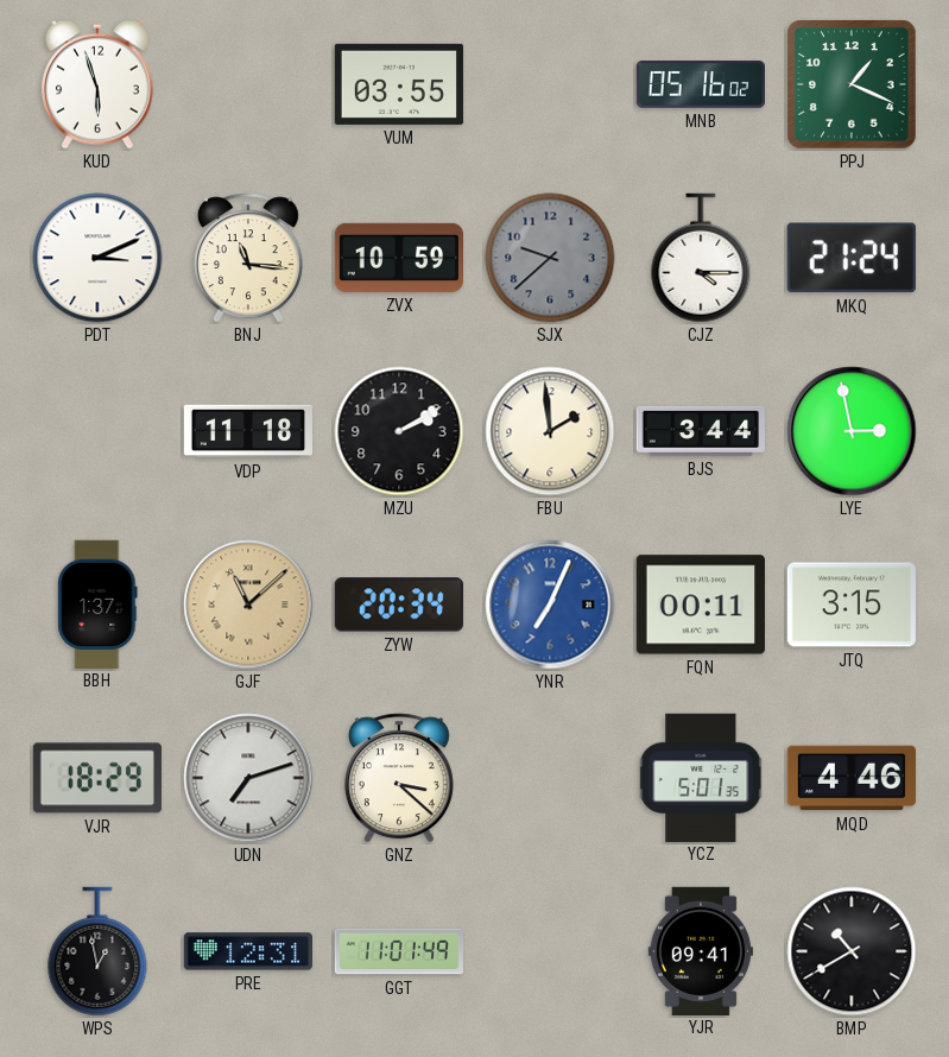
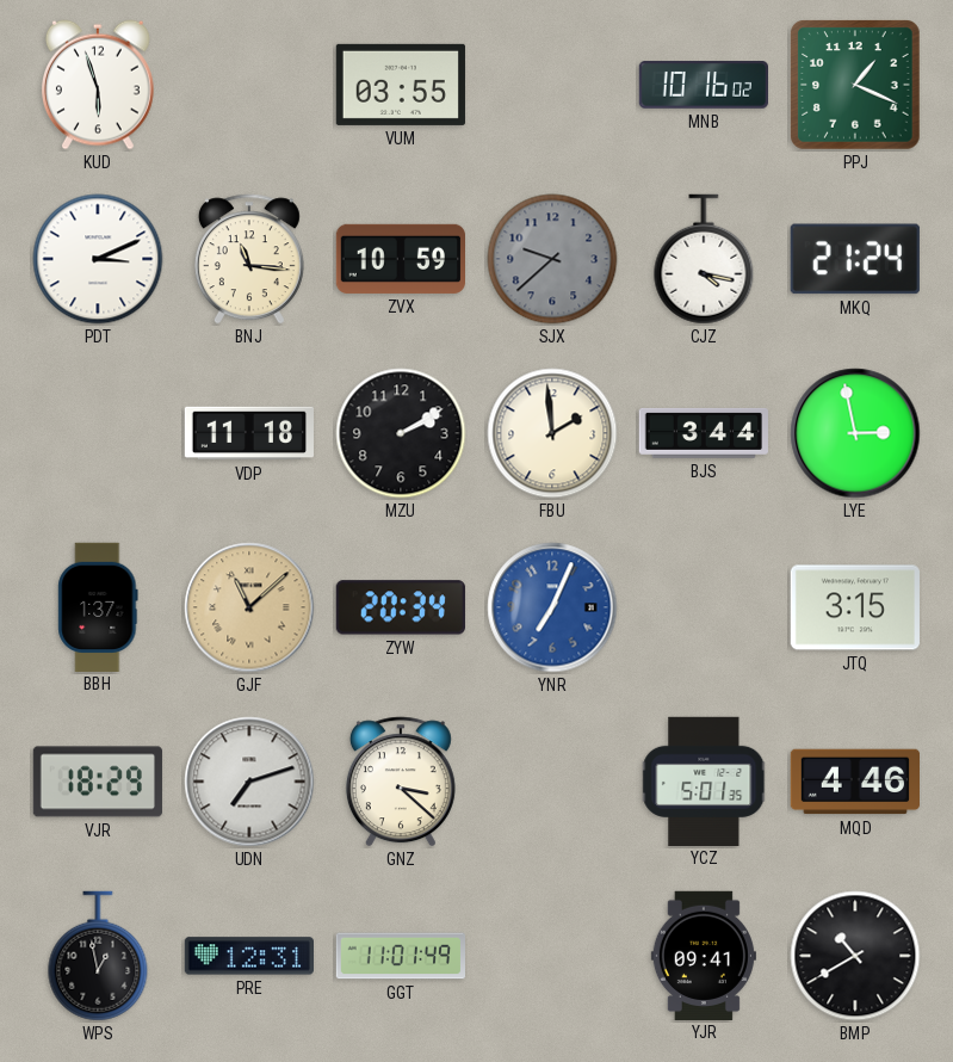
MNB: 05:16 -> 10:16
CJZ: 4:15 -> 4:17
FQN: 00:11 -> none
